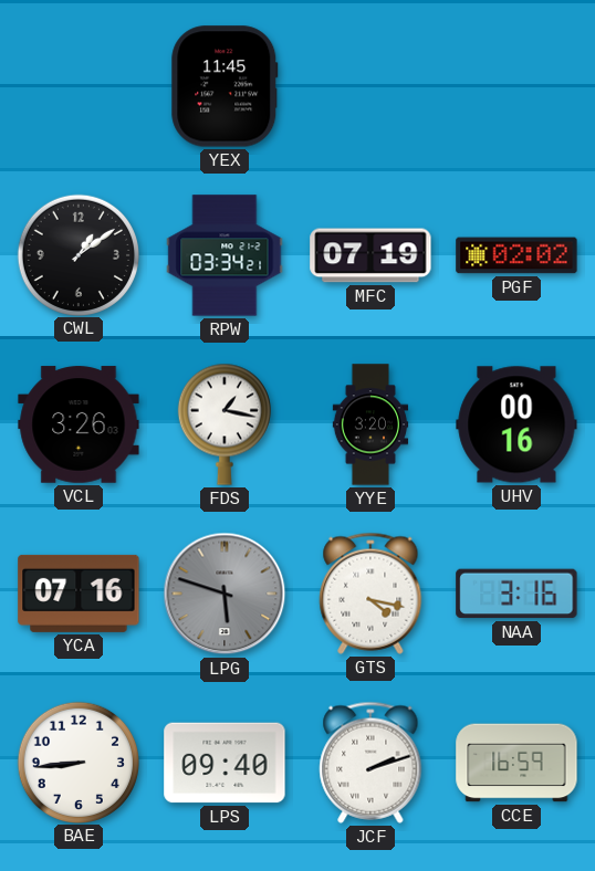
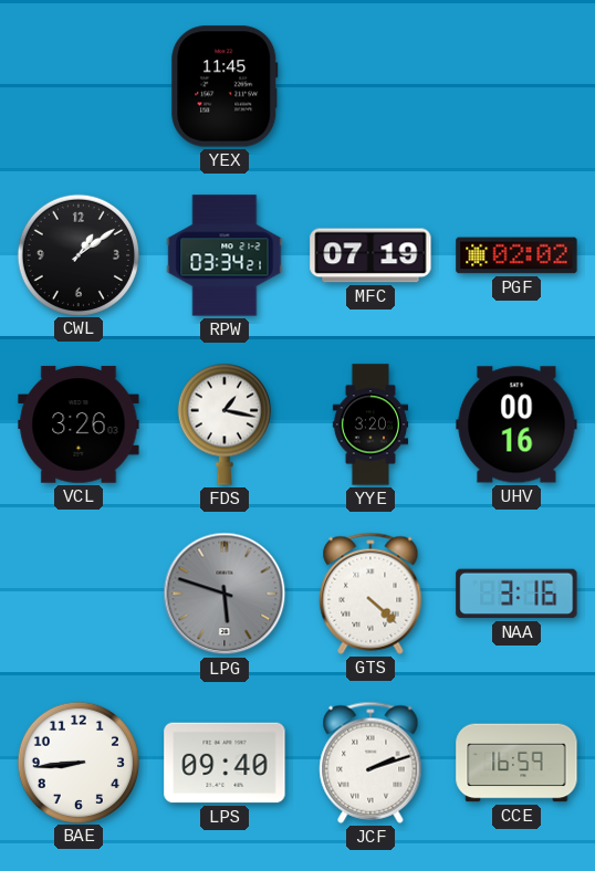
YCA: 07:16 -> none
GTS: 4:17 -> 4:22
